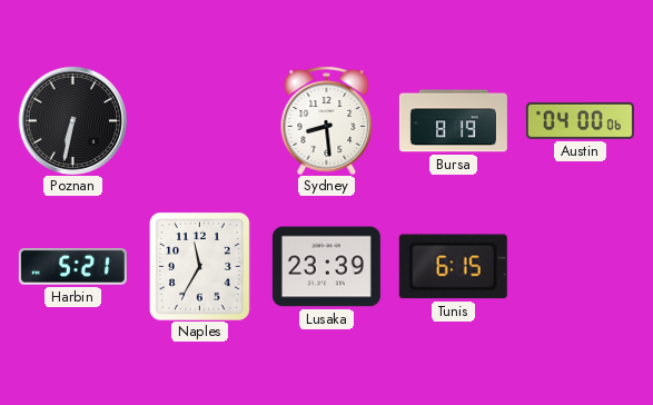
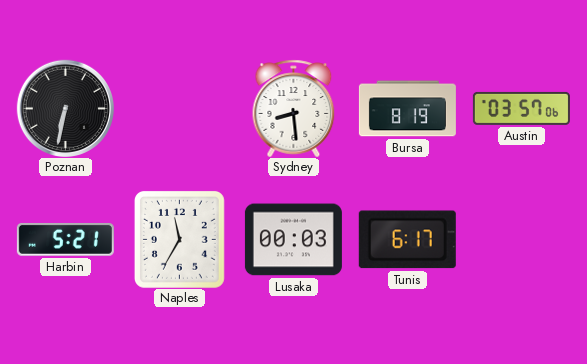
Austin: 04:00 -> 03:57
Lusaka: 23:39 -> 00:03
Tunis: 6:15 -> 6:17
